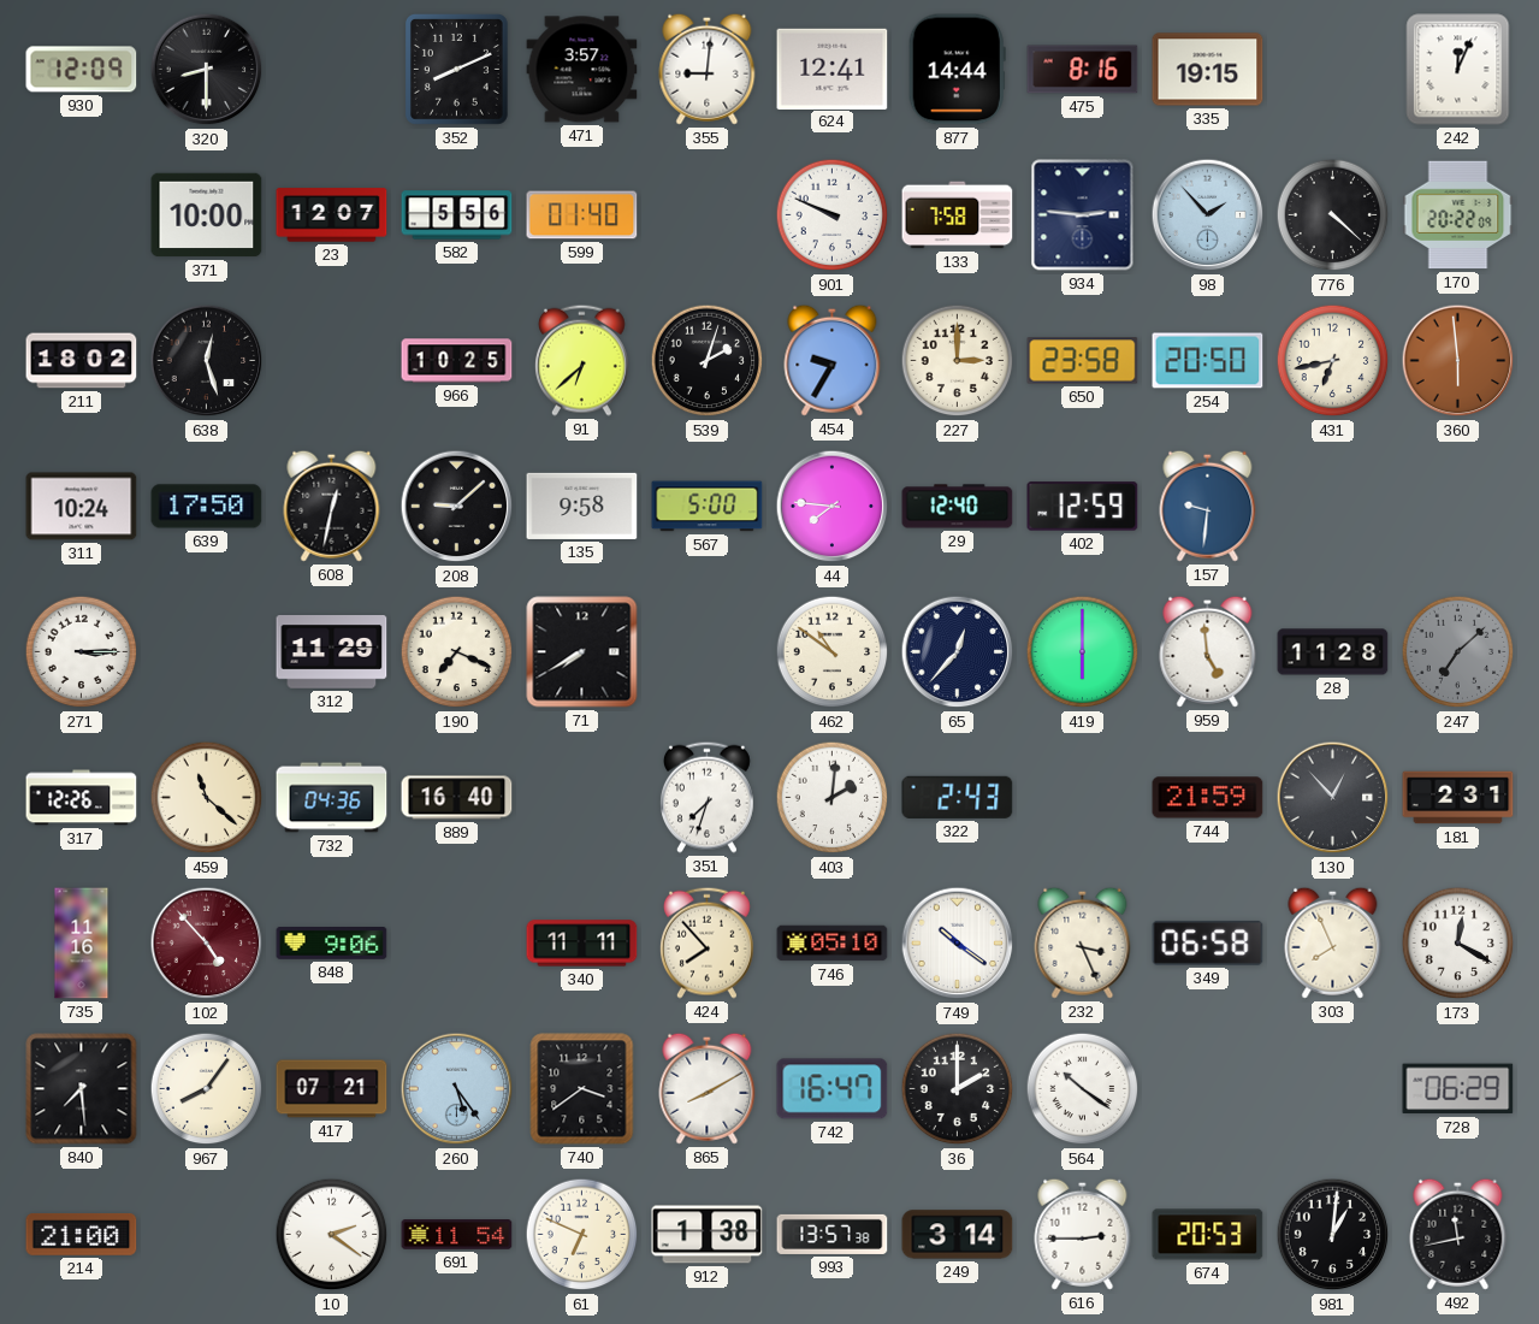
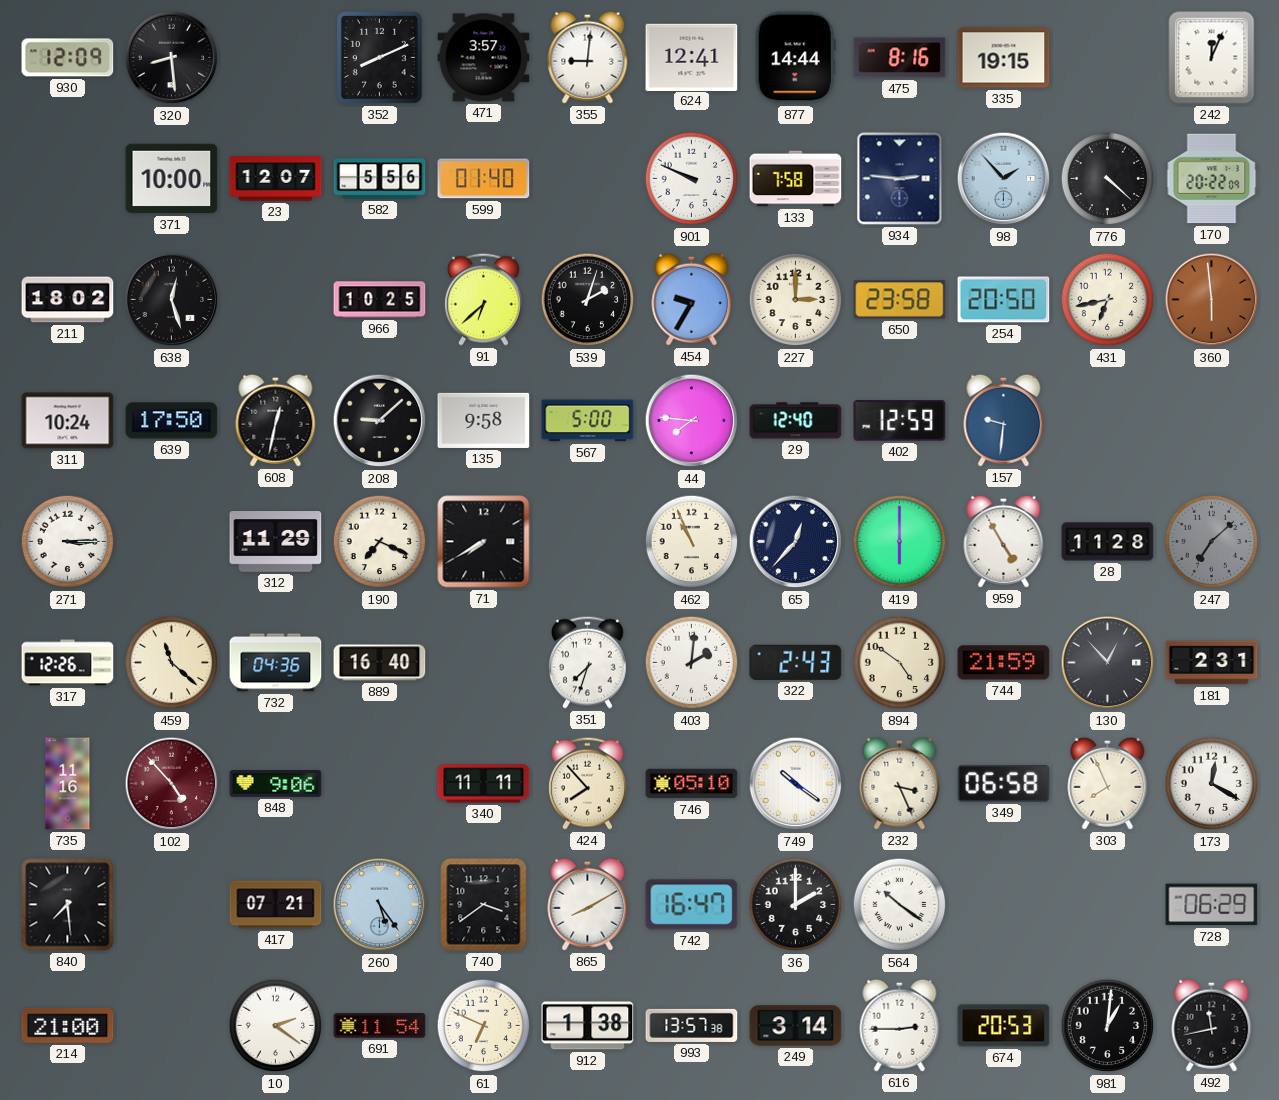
320: 8:30 -> 8:29
462: 10:51 -> 10:56
959: 4:59 -> 4:55
894: none -> 4:51
967: 8:06 -> none
